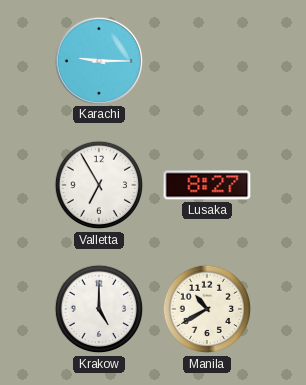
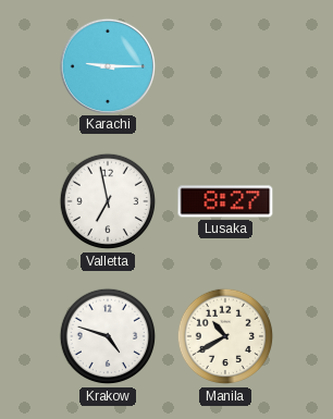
Valletta: 6:55 -> 6:58
Krakow: 5:00 -> 4:48
